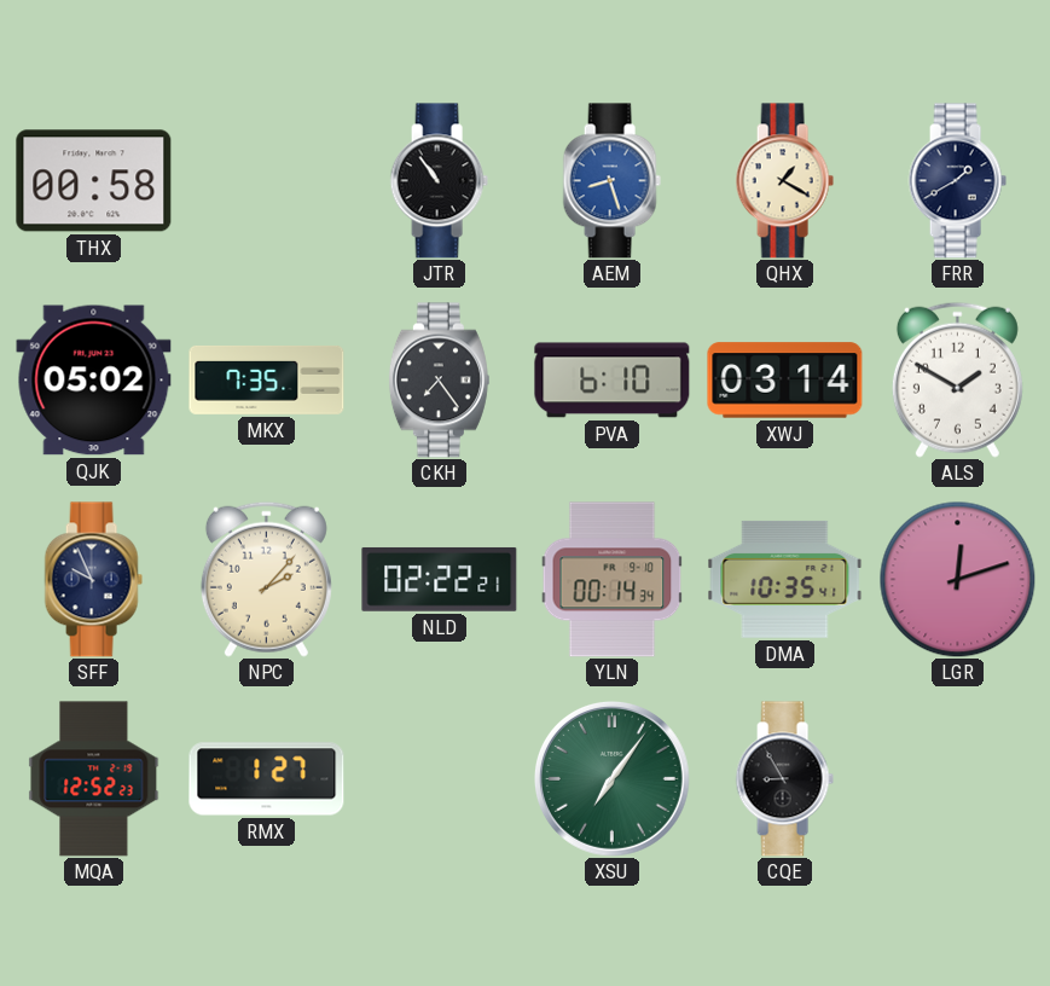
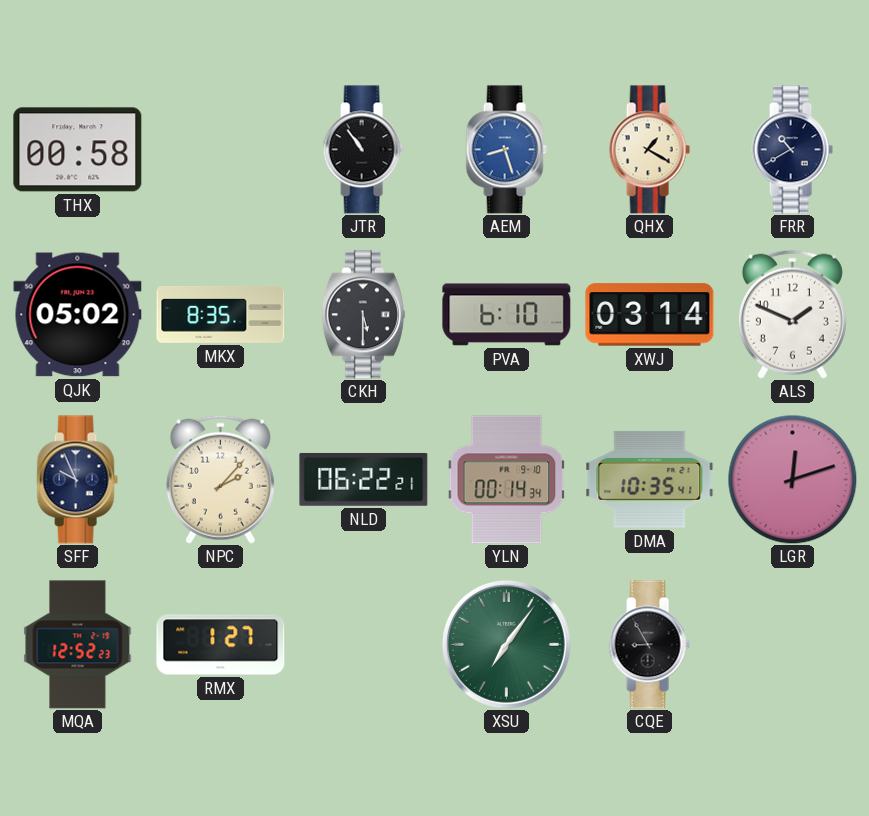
FRR: 1:40 -> 10:40
MKX: 7:35 -> 8:35
CKH: 7:24 -> 5:30
ALS: 1:50 -> 1:49
NLD: 02:22 -> 06:22
